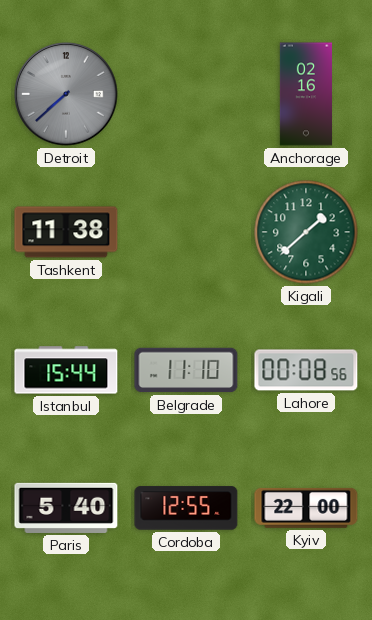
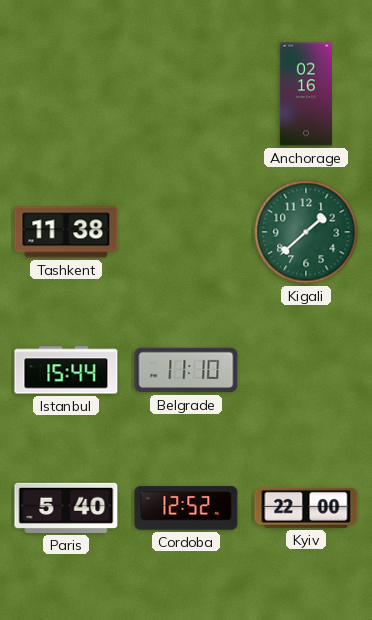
Detroit: 7:38 -> none
Lahore: 00:08 -> none
Cordoba: 12:55 -> 12:52
